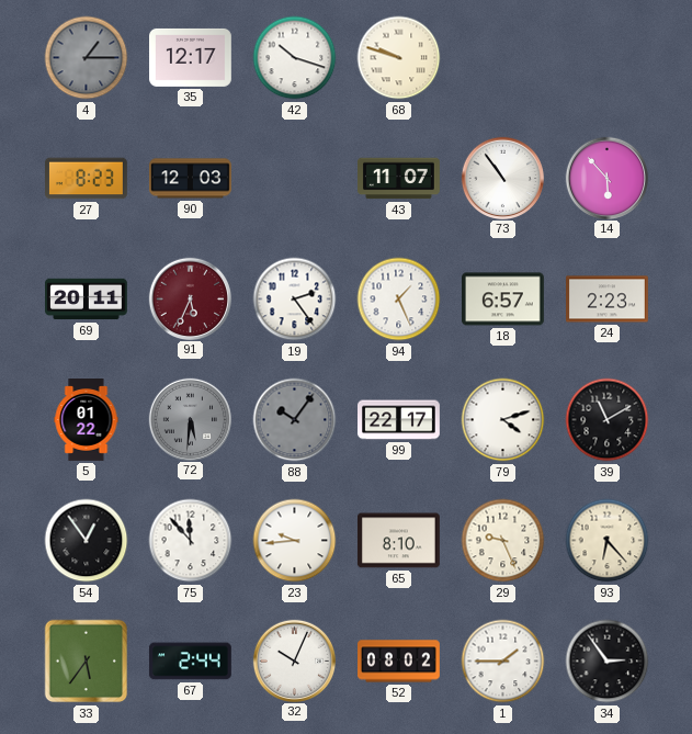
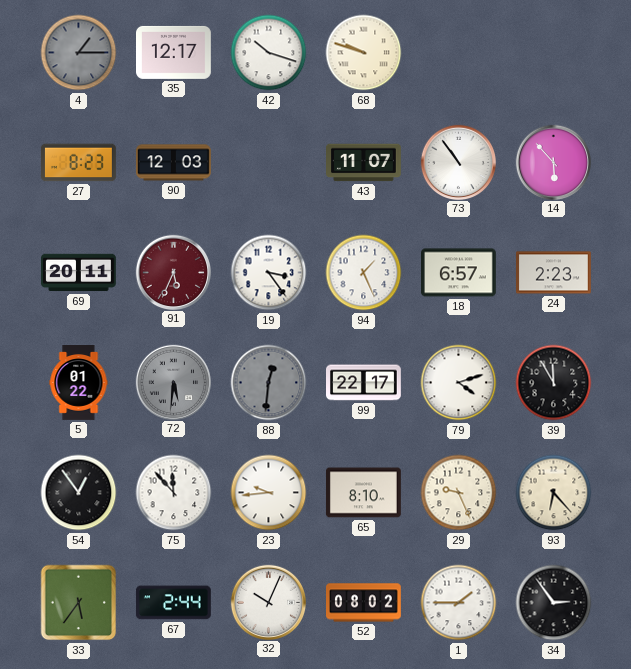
19: 2:24 -> 3:24
88: 10:06 -> 12:31
39: 11:10 -> 11:55
